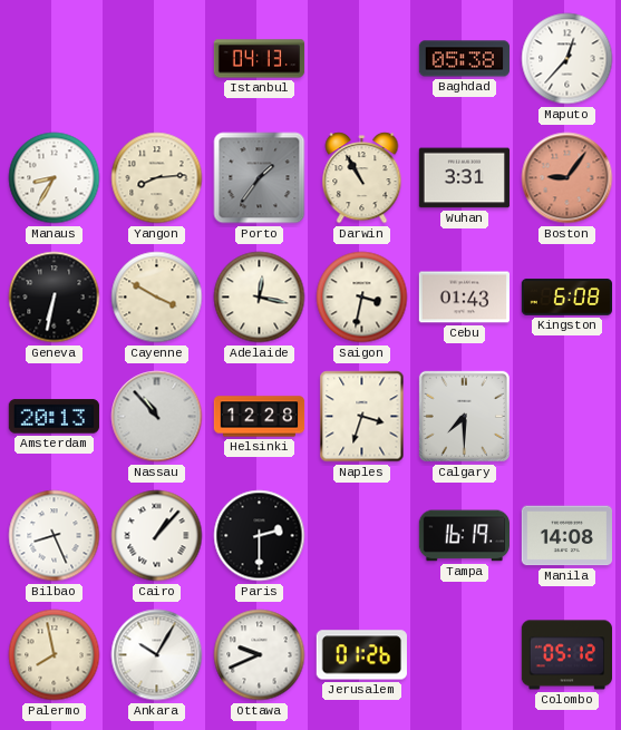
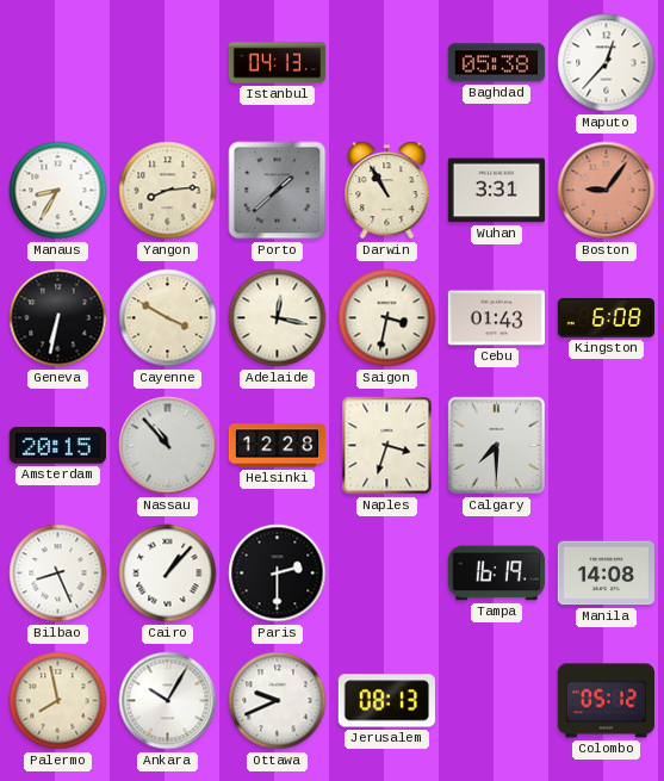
Porto: 1:36 -> 1:38
Amsterdam: 20:13 -> 20:15
Jerusalem: 01:26 -> 08:13
